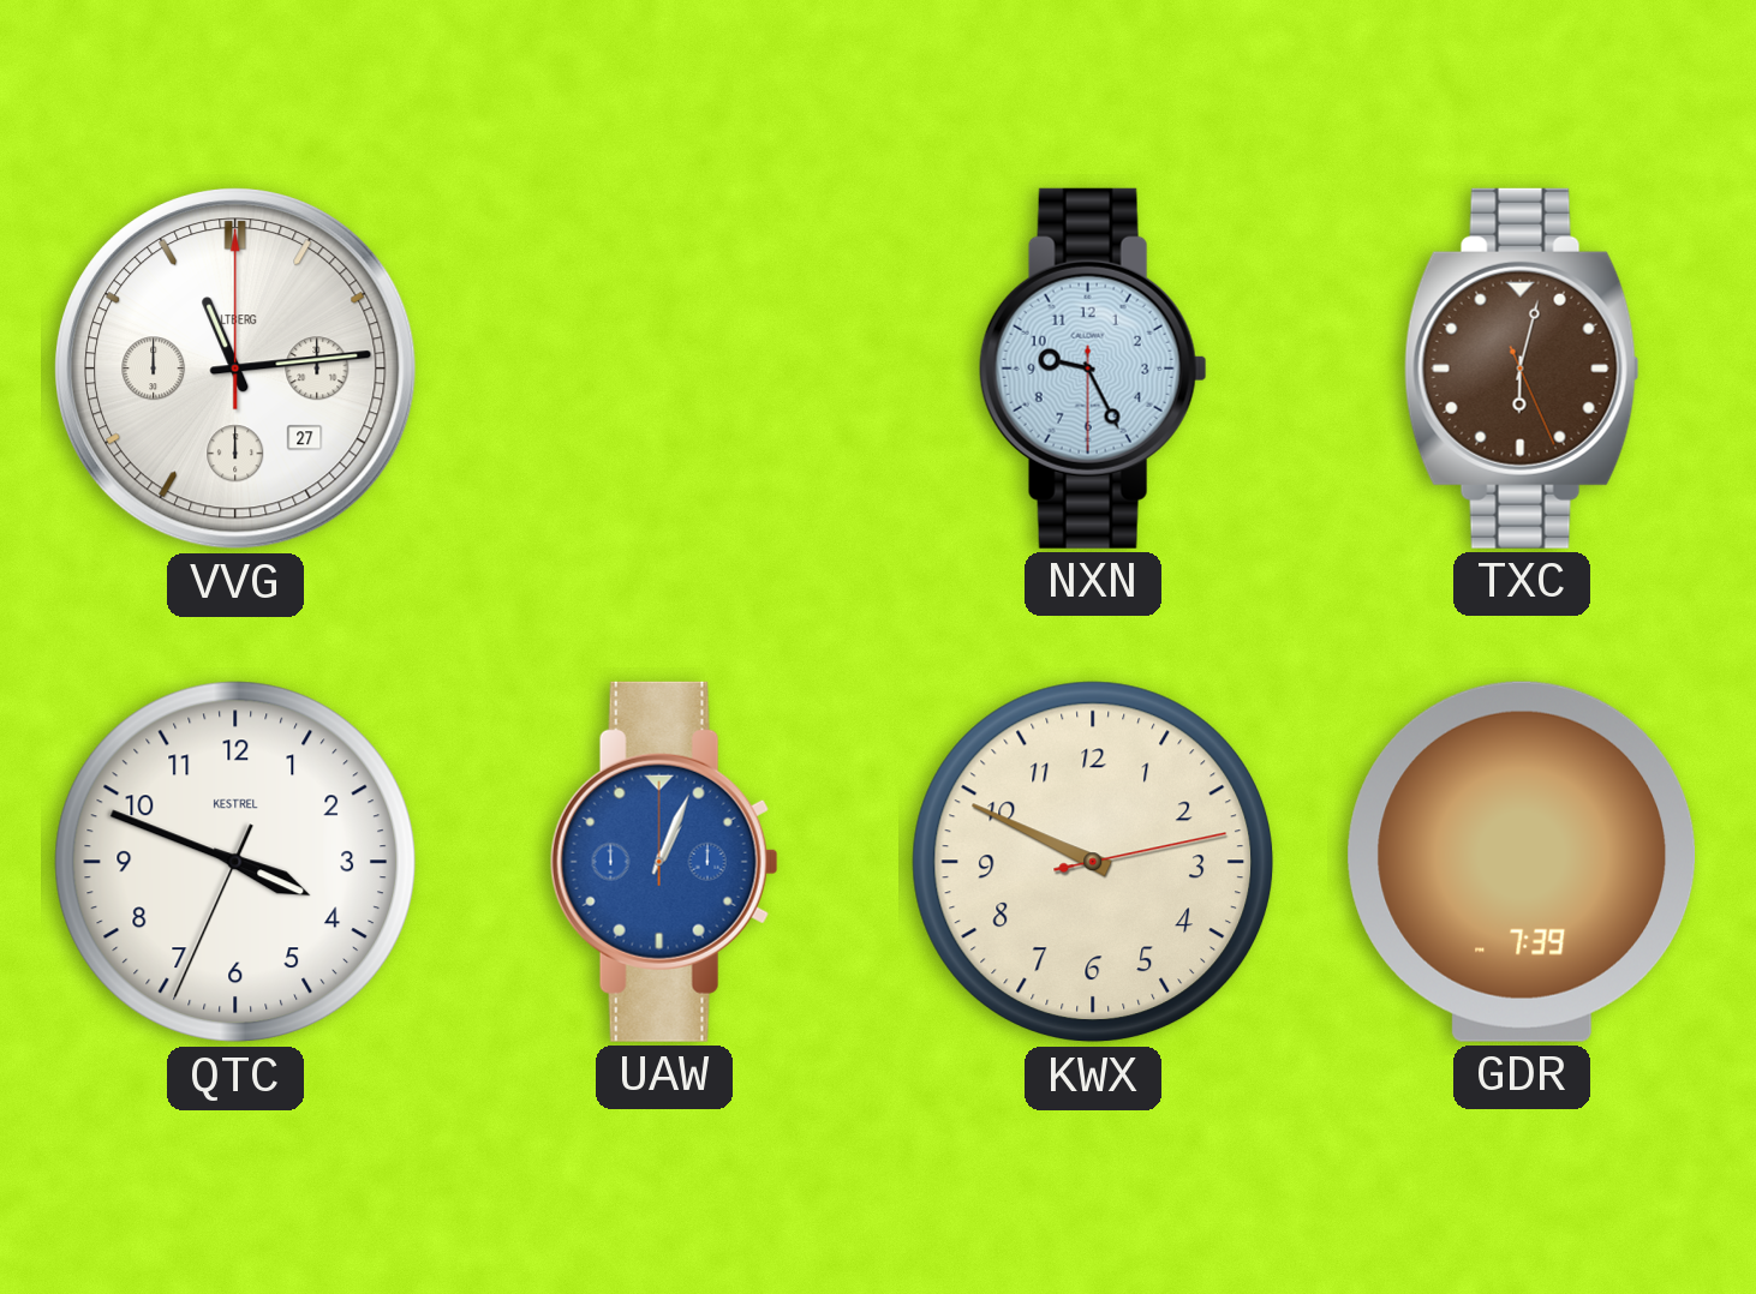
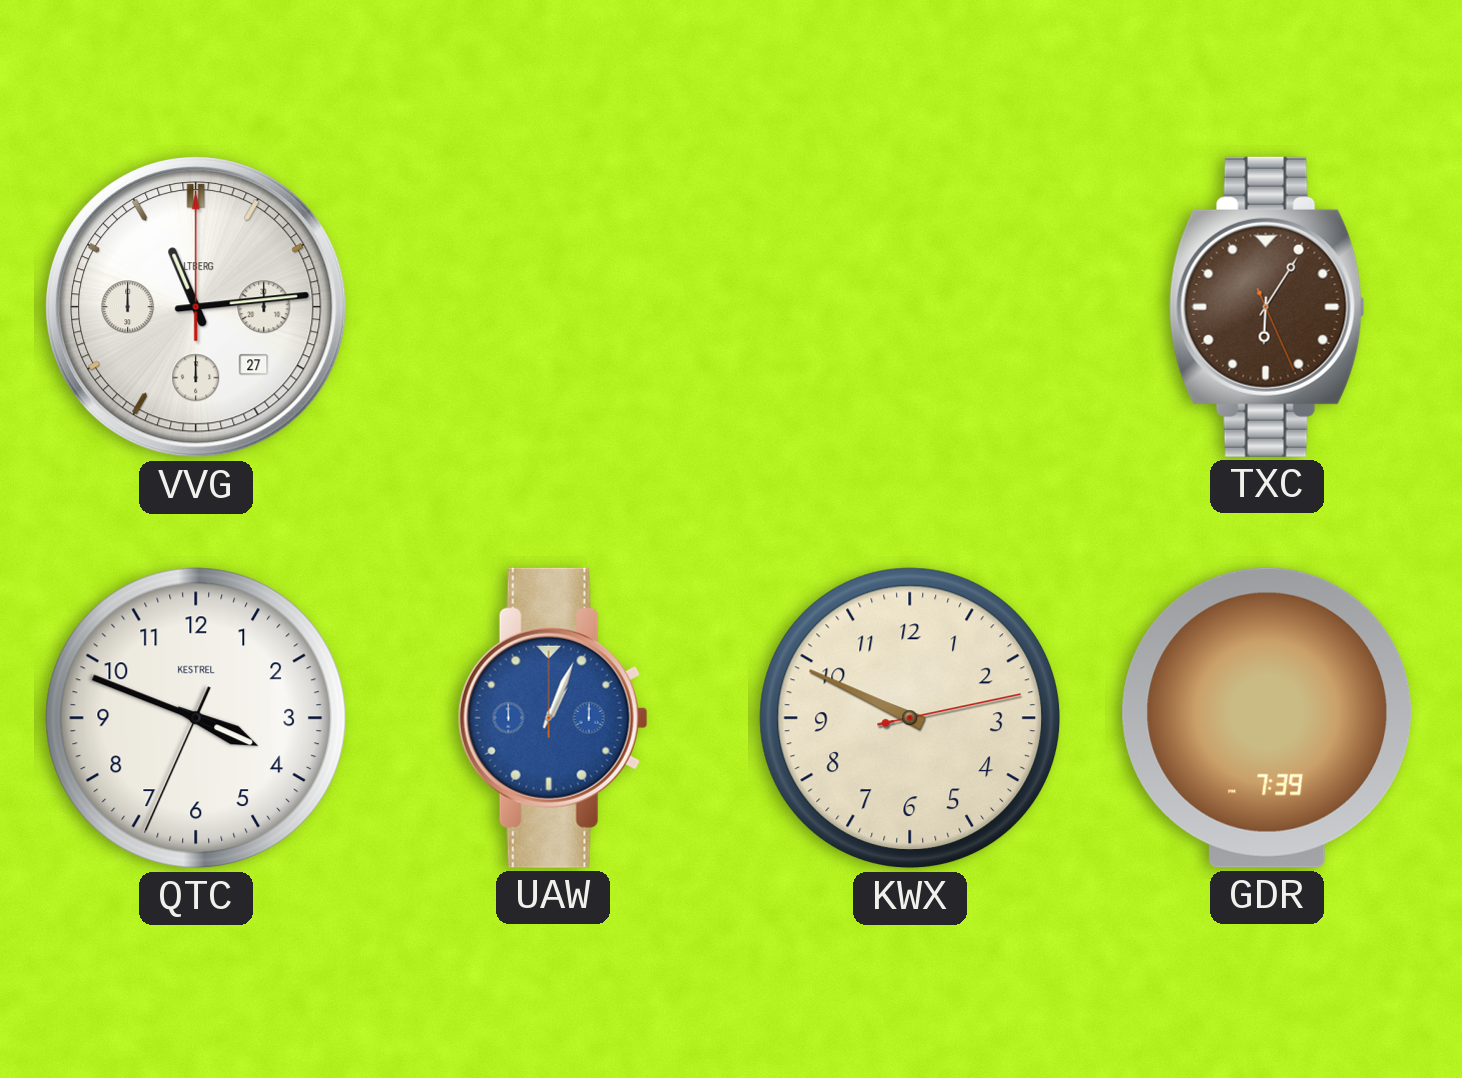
NXN: 9:25 -> none
TXC: 6:02 -> 6:05
